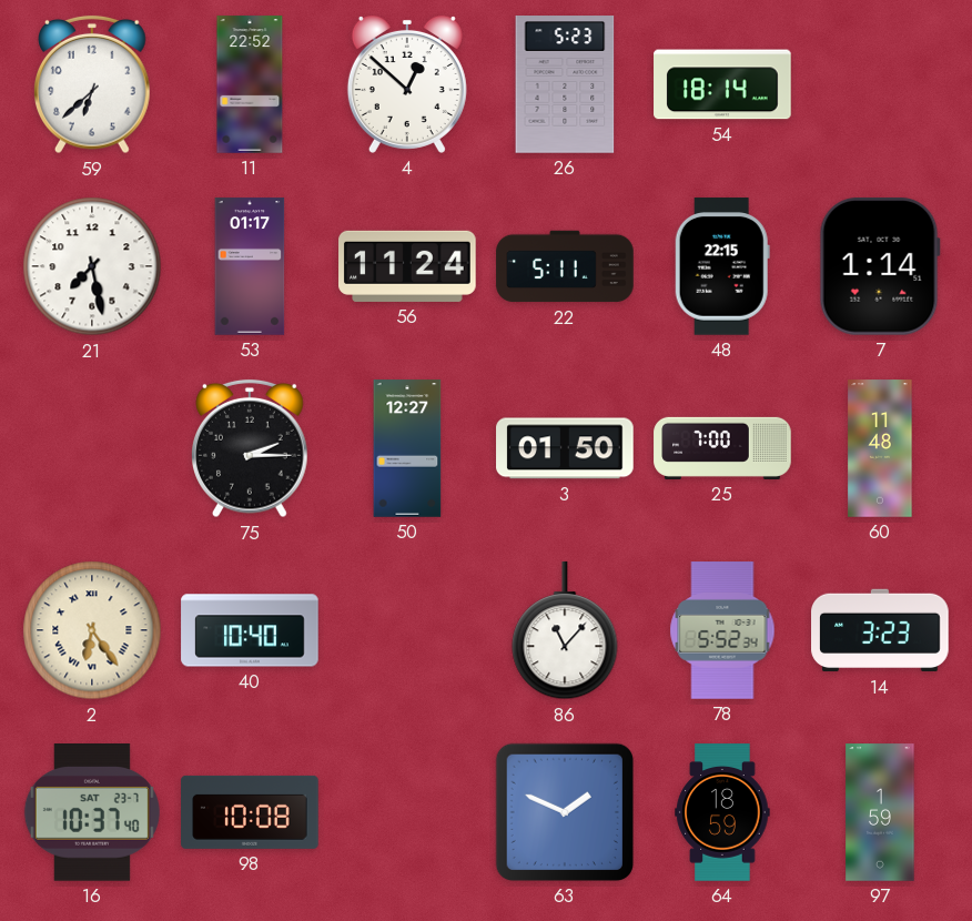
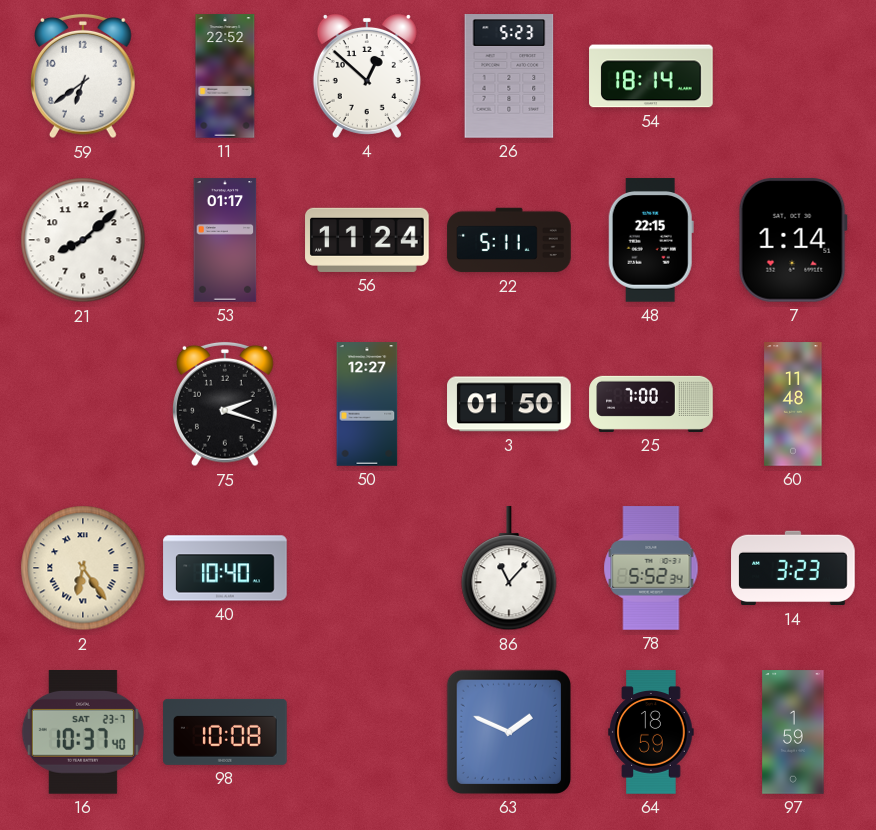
59: 6:38 -> 6:39
21: 7:28 -> 8:08
75: 2:15 -> 2:18
